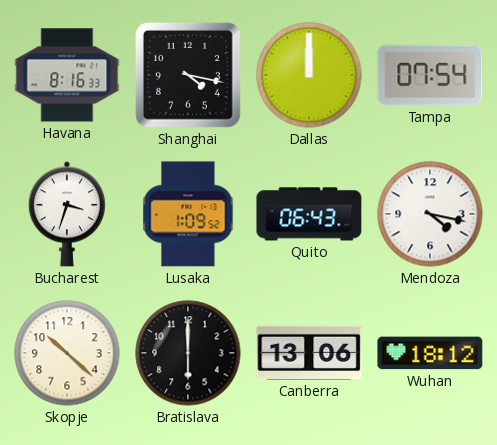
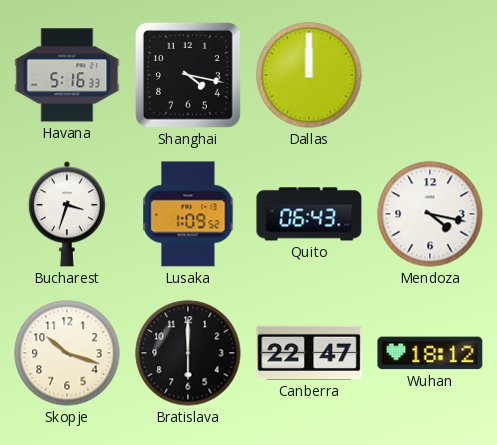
Havana: 8:16 -> 5:16
Tampa: 07:54 -> none
Skopje: 10:22 -> 10:18
Canberra: 13:06 -> 22:47
